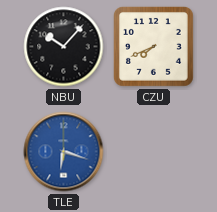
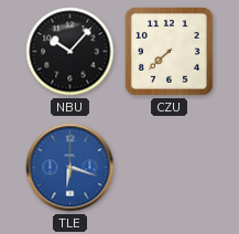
CZU: 7:41 -> 7:38
